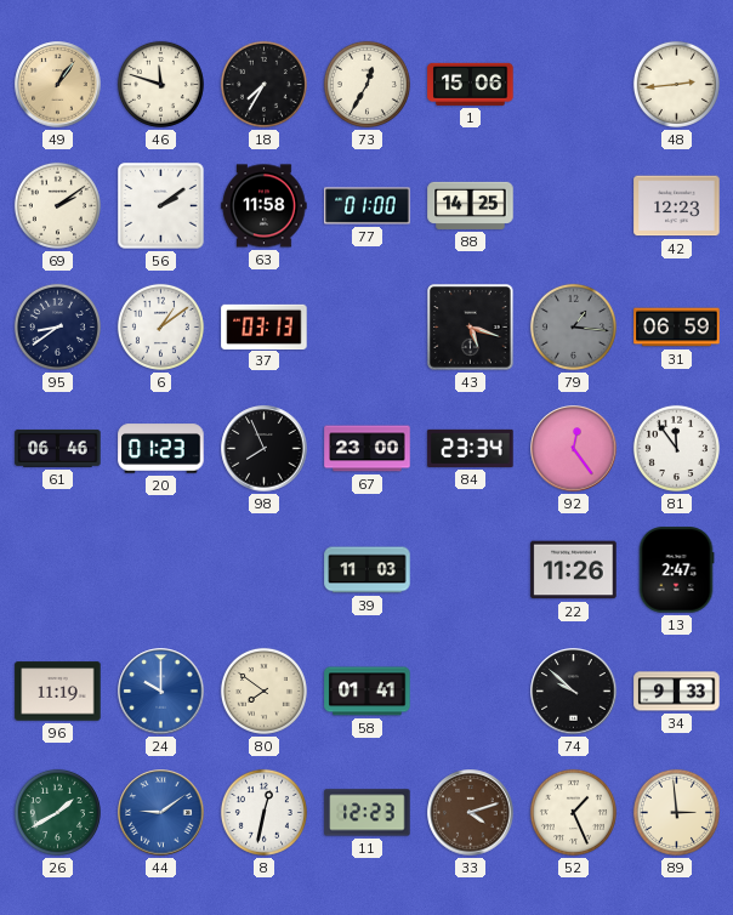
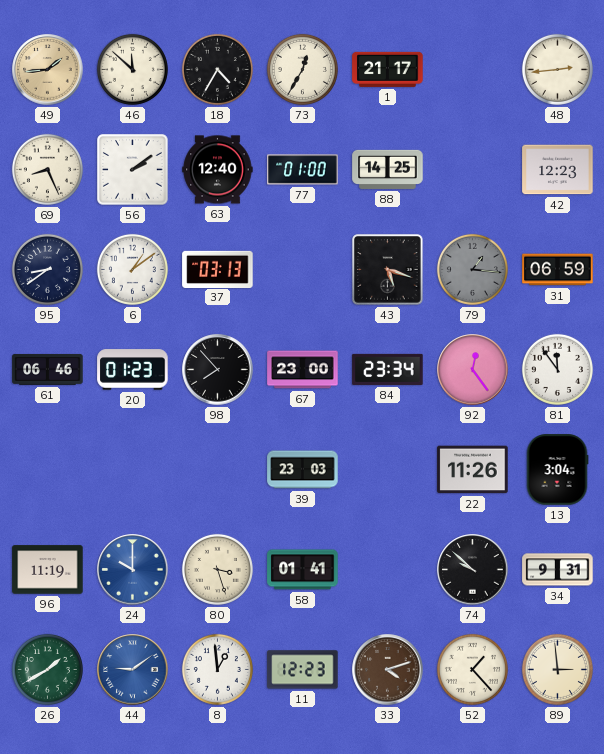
49: 1:06 -> 1:44
46: 11:48 -> 11:52
18: 7:35 -> 4:35
1: 15:06 -> 21:17
69: 2:09 -> 8:26
63: 11:58 -> 12:40
98: 7:56 -> 7:53
39: 11:03 -> 23:03
13: 2:47 -> 3:04
80: 7:51 -> 3:27
34: 9:33 -> 9:31
8: 12:32 -> 12:59
52: 1:26 -> 1:23
